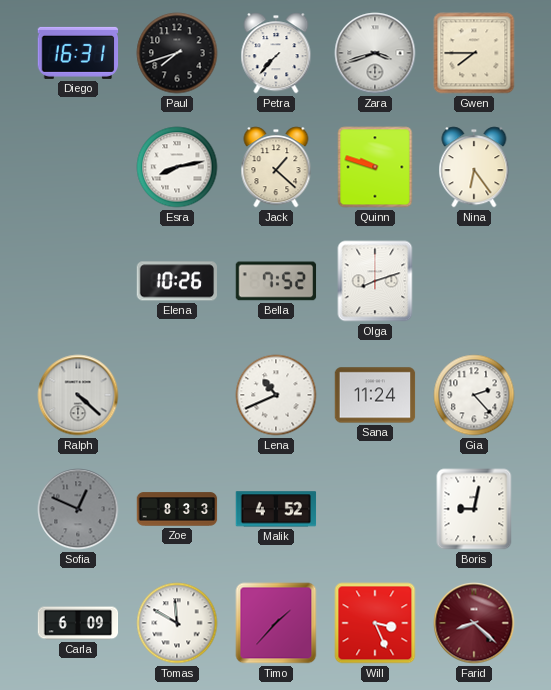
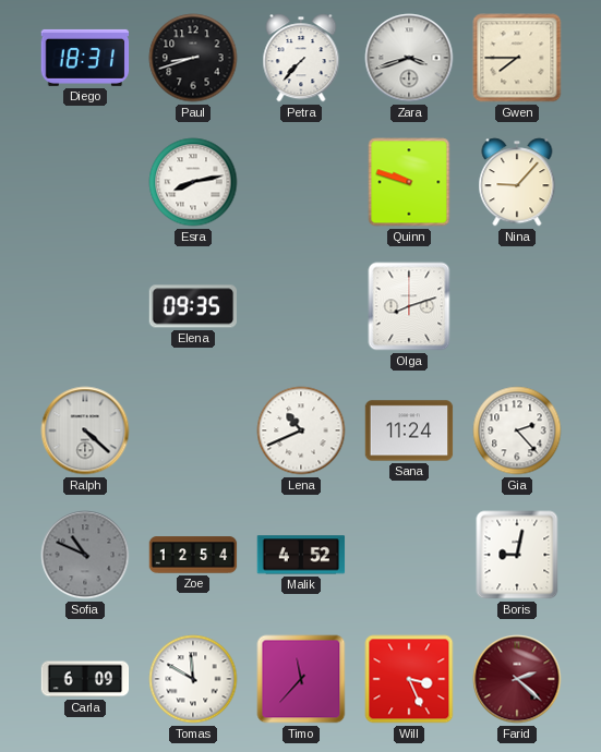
Diego: 16:31 -> 18:31
Paul: 7:42 -> 8:42
Jack: 1:22 -> none
Nina: 6:24 -> 9:07
Elena: 10:26 -> 09:35
Bella: 7:52 -> none
Sofia: 12:49 -> 10:49
Zoe: 8:33 -> 12:54
Timo: 1:37 -> 11:37
Farid: 8:22 -> 2:22
